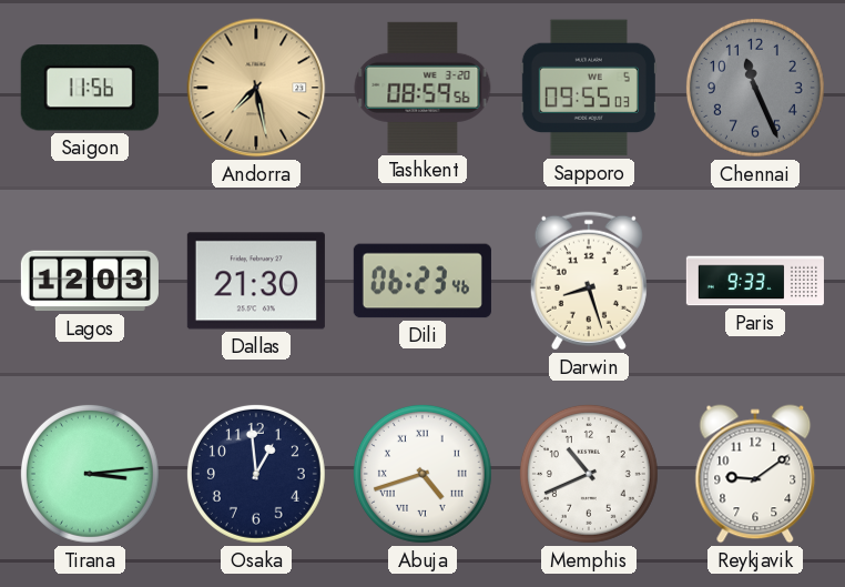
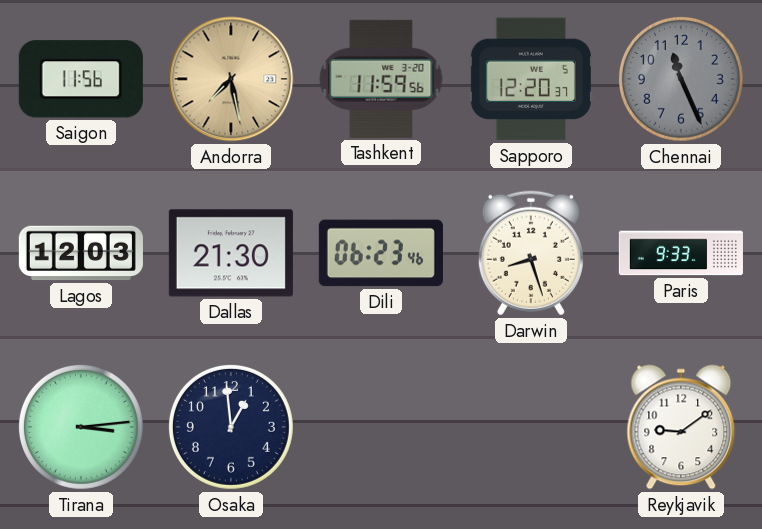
Tashkent: 08:59 -> 11:59
Sapporo: 09:55 -> 12:20
Abuja: 4:42 -> none
Memphis: 10:41 -> none
